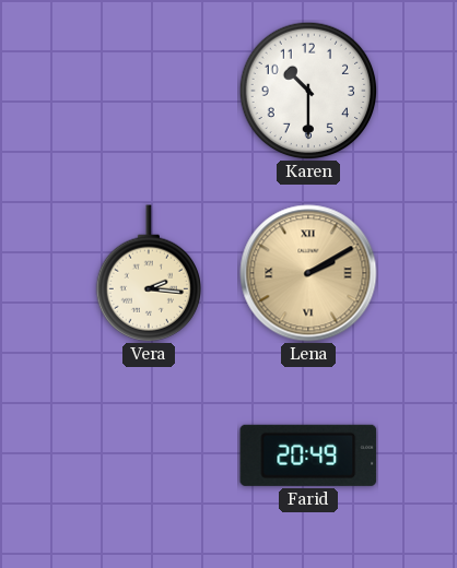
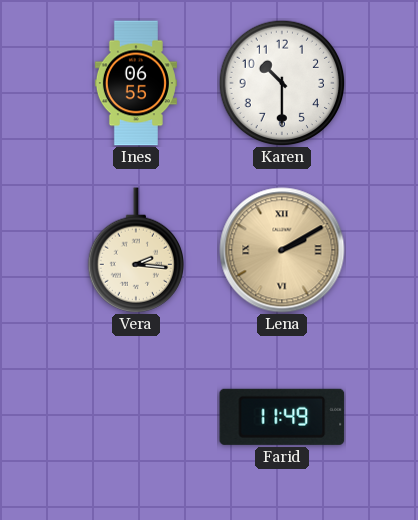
Ines: none -> 06:55
Farid: 20:49 -> 11:49
